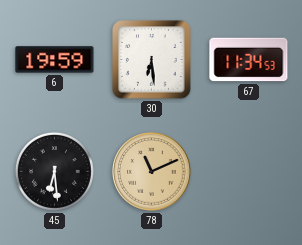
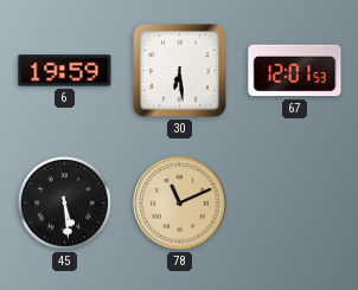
67: 11:34 -> 12:01
45: 6:29 -> 5:29
